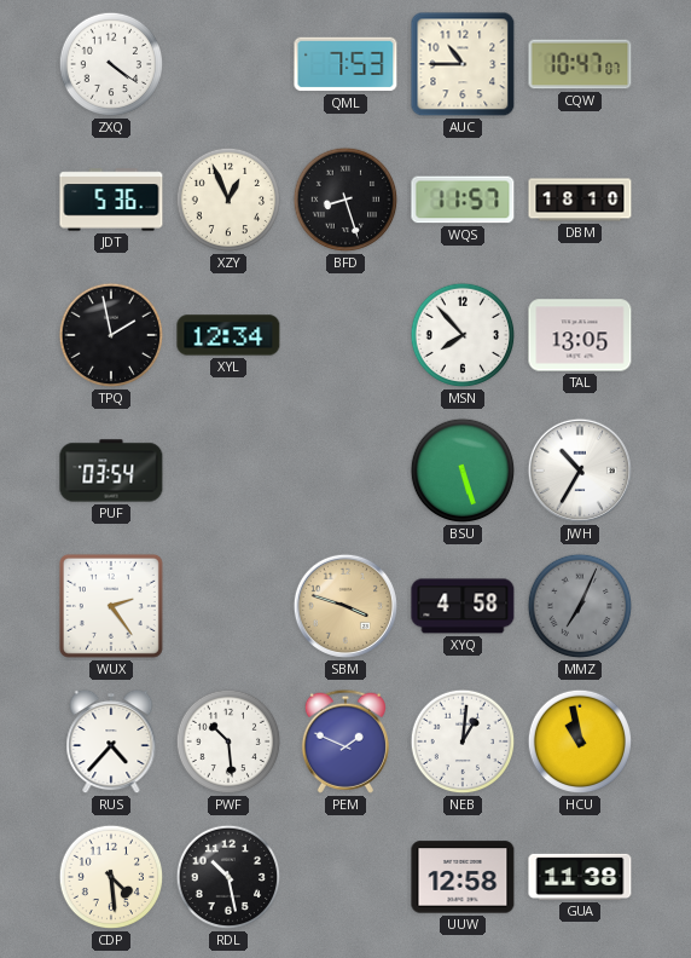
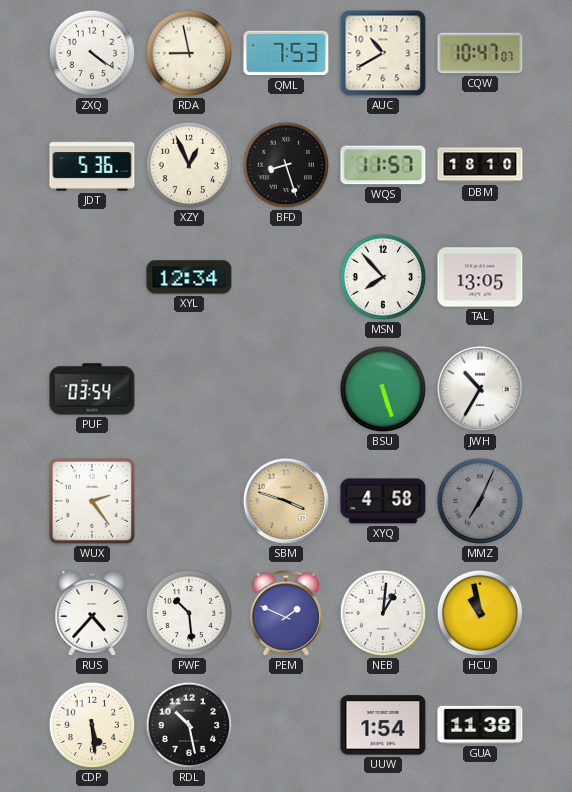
RDA: none -> 8:58
AUC: 10:45 -> 10:40
TPQ: 1:58 -> none
CDP: 4:29 -> 5:29
UUW: 12:58 -> 1:54
